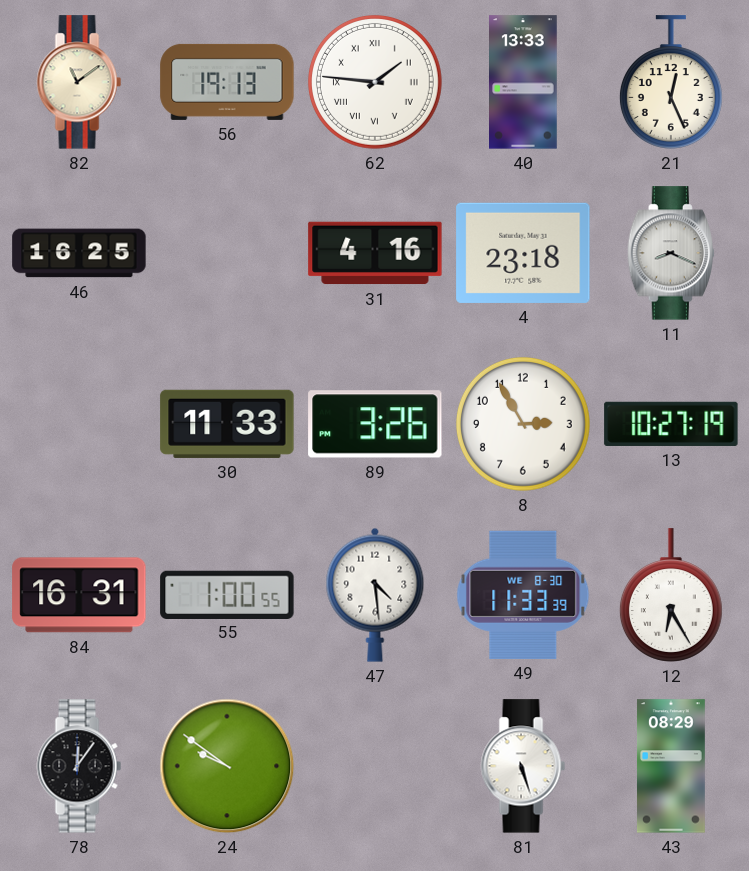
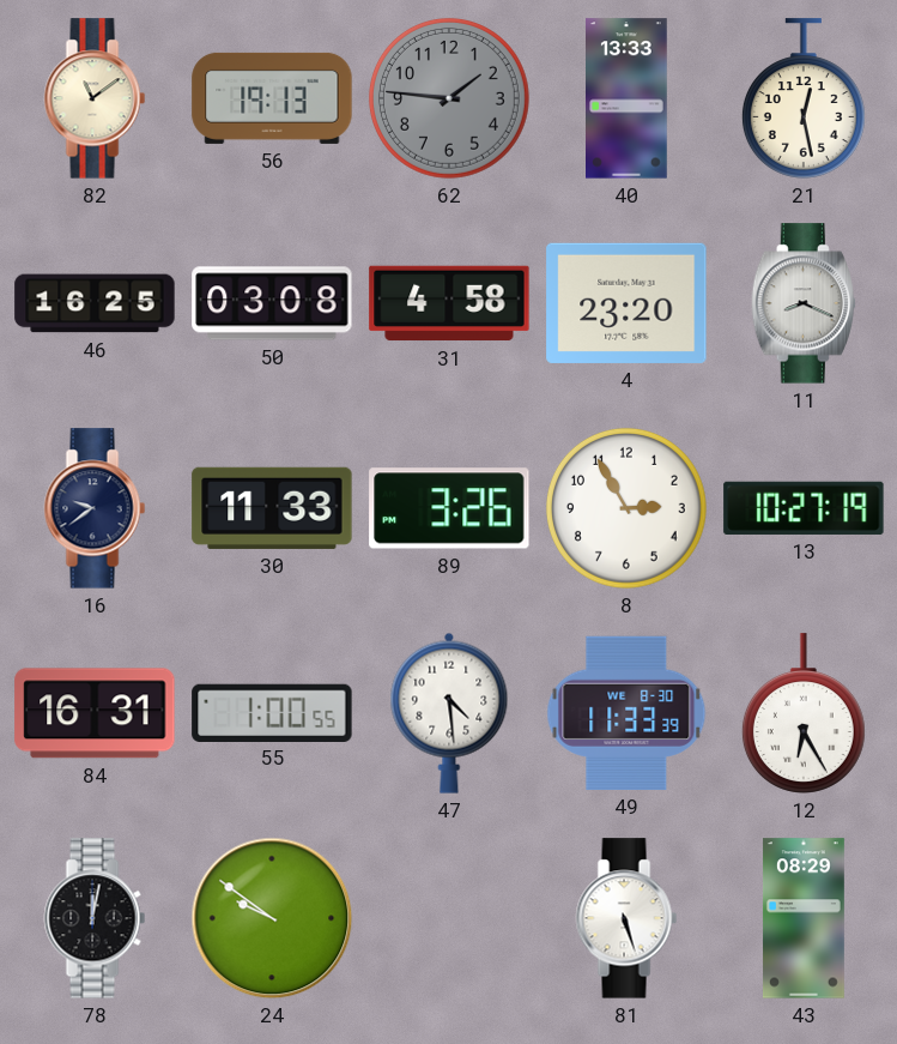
62 dial: white -> grey
62 numerals: Roman -> Arabic
21: 12:26 -> 12:28
50: none -> 03:08
31: 4:16 -> 4:58
4: 23:18 -> 23:20
16: none -> 9:39
78: 12:06 -> 12:02
